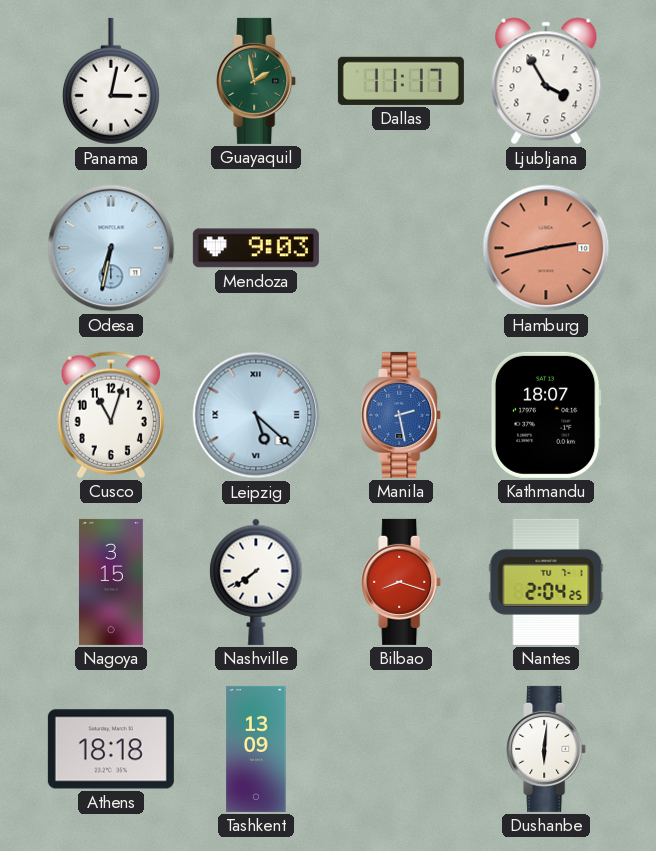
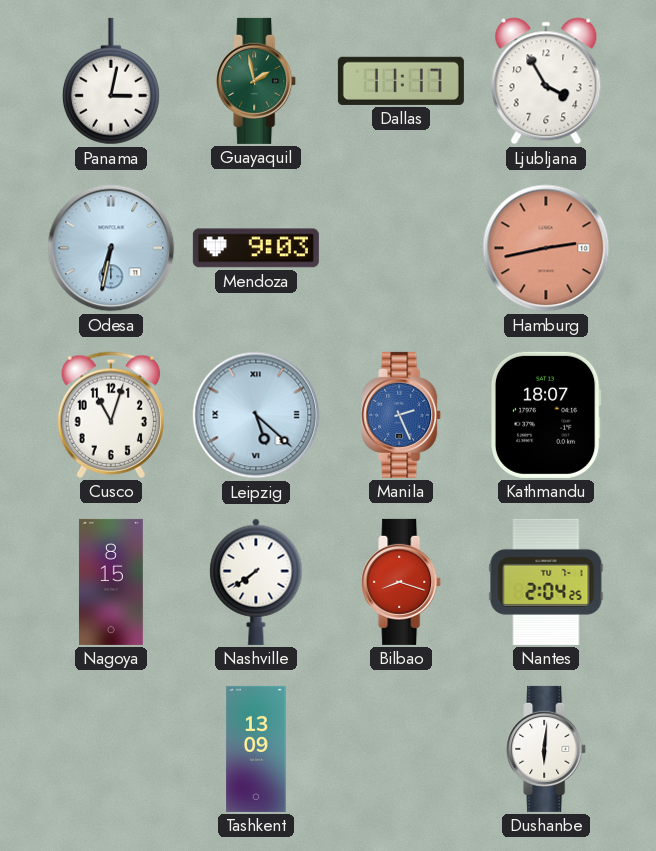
Manila: 2:28 -> 2:26
Nagoya: 3:15 -> 8:15
Athens: 18:18 -> none
